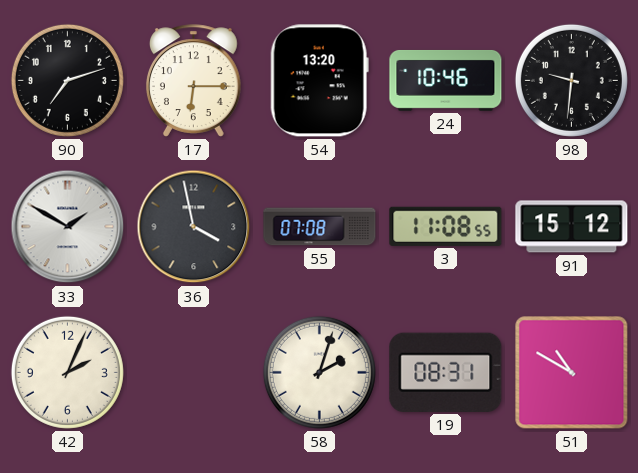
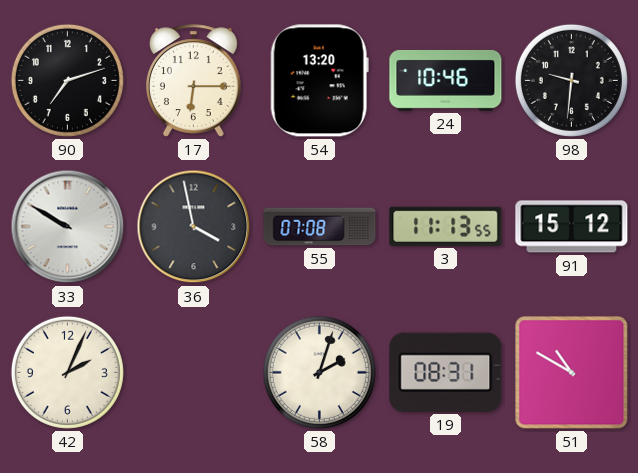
33: 1:50 -> 9:50
3: 11:08 -> 11:13
